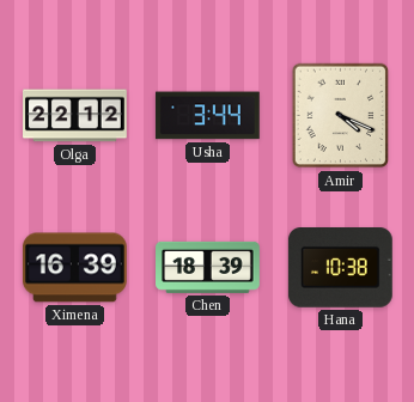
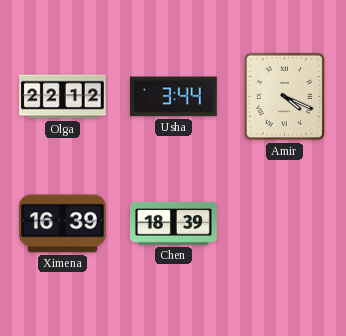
Hana: 10:38 -> none
